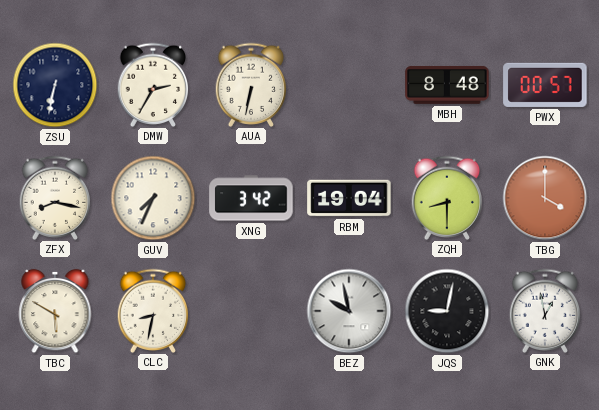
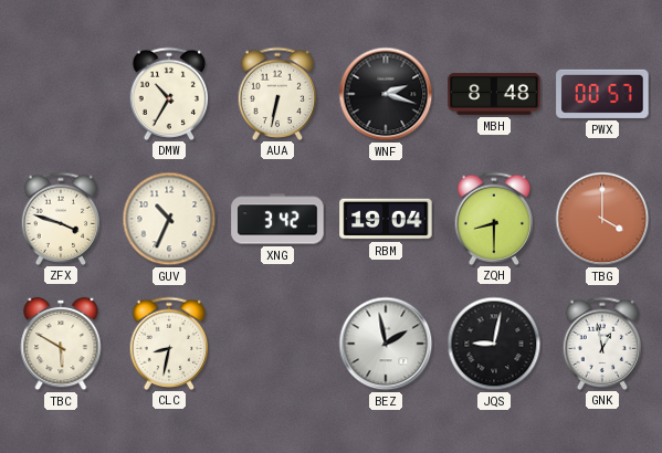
ZSU: 6:32 -> none
DMW: 2:35 -> 10:35
WNF: none -> 2:18
ZFX: 8:17 -> 3:48
GUV: 7:34 -> 10:34
BEZ: 9:58 -> 1:58
